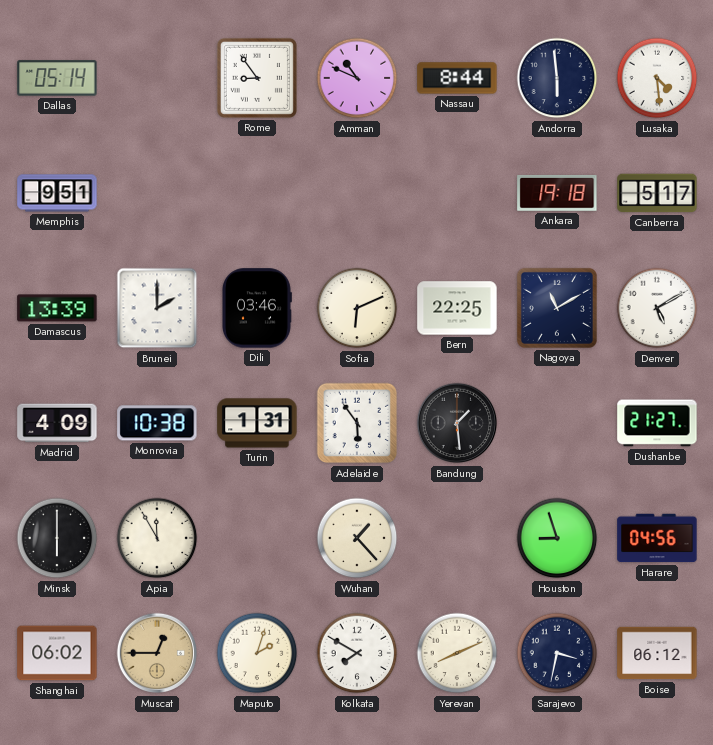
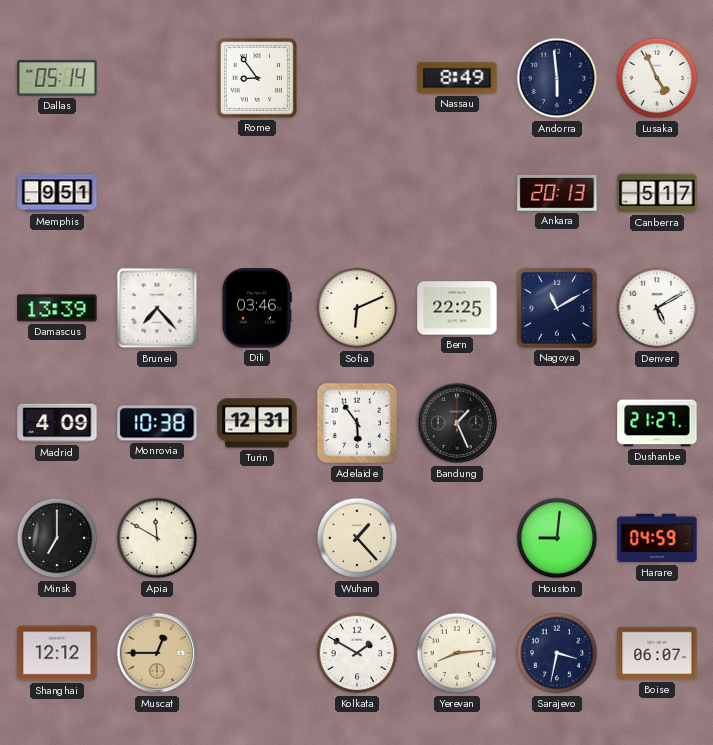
Amman: 10:49 -> none
Nassau: 8:44 -> 8:49
Lusaka: 4:29 -> 4:56
Ankara: 19:18 -> 20:13
Brunei: 2:00 -> 7:23
Turin: 1:31 -> 12:31
Bandung: 1:29 -> 1:26
Minsk: 6:00 -> 7:00
Apia: 11:55 -> 11:50
Houston: 8:57 -> 9:01
Harare: 04:56 -> 04:59
Shanghai: 06:02 -> 12:12
Maputo: 2:03 -> none
Kolkata: 7:50 -> 1:50
Yerevan: 8:11 -> 8:14
Boise: 06:12 -> 06:07
